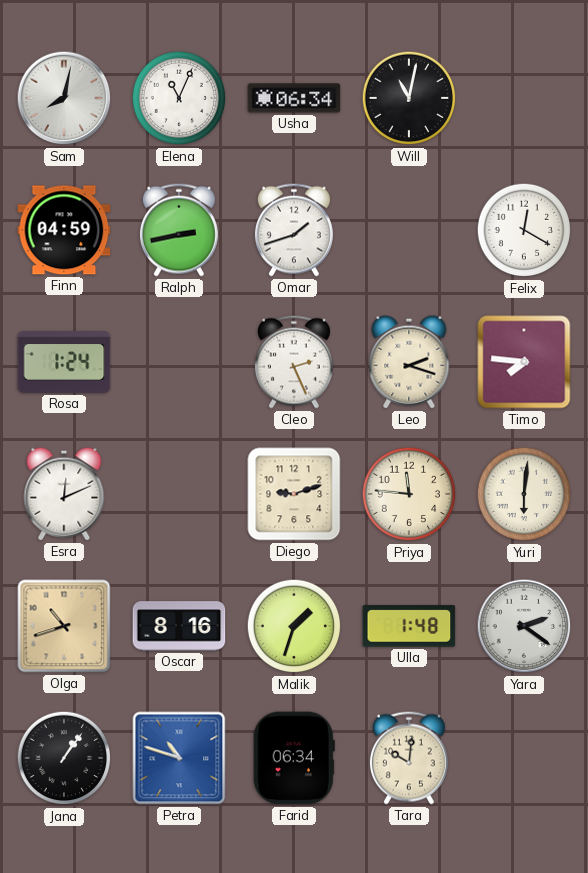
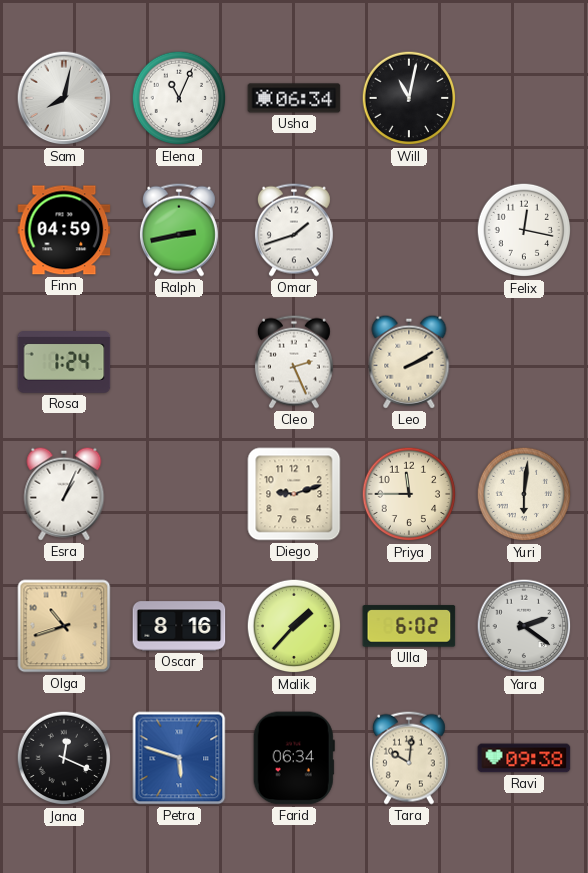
Felix: 12:20 -> 12:17
Leo: 2:18 -> 2:10
Timo: 7:46 -> none
Esra: 12:11 -> 1:04
Priya: 11:46 -> 11:45
Malik: 1:33 -> 1:37
Ulla: 1:48 -> 6:02
Jana: 1:06 -> 12:19
Petra: 10:48 -> 5:48
Ravi: none -> 09:38
